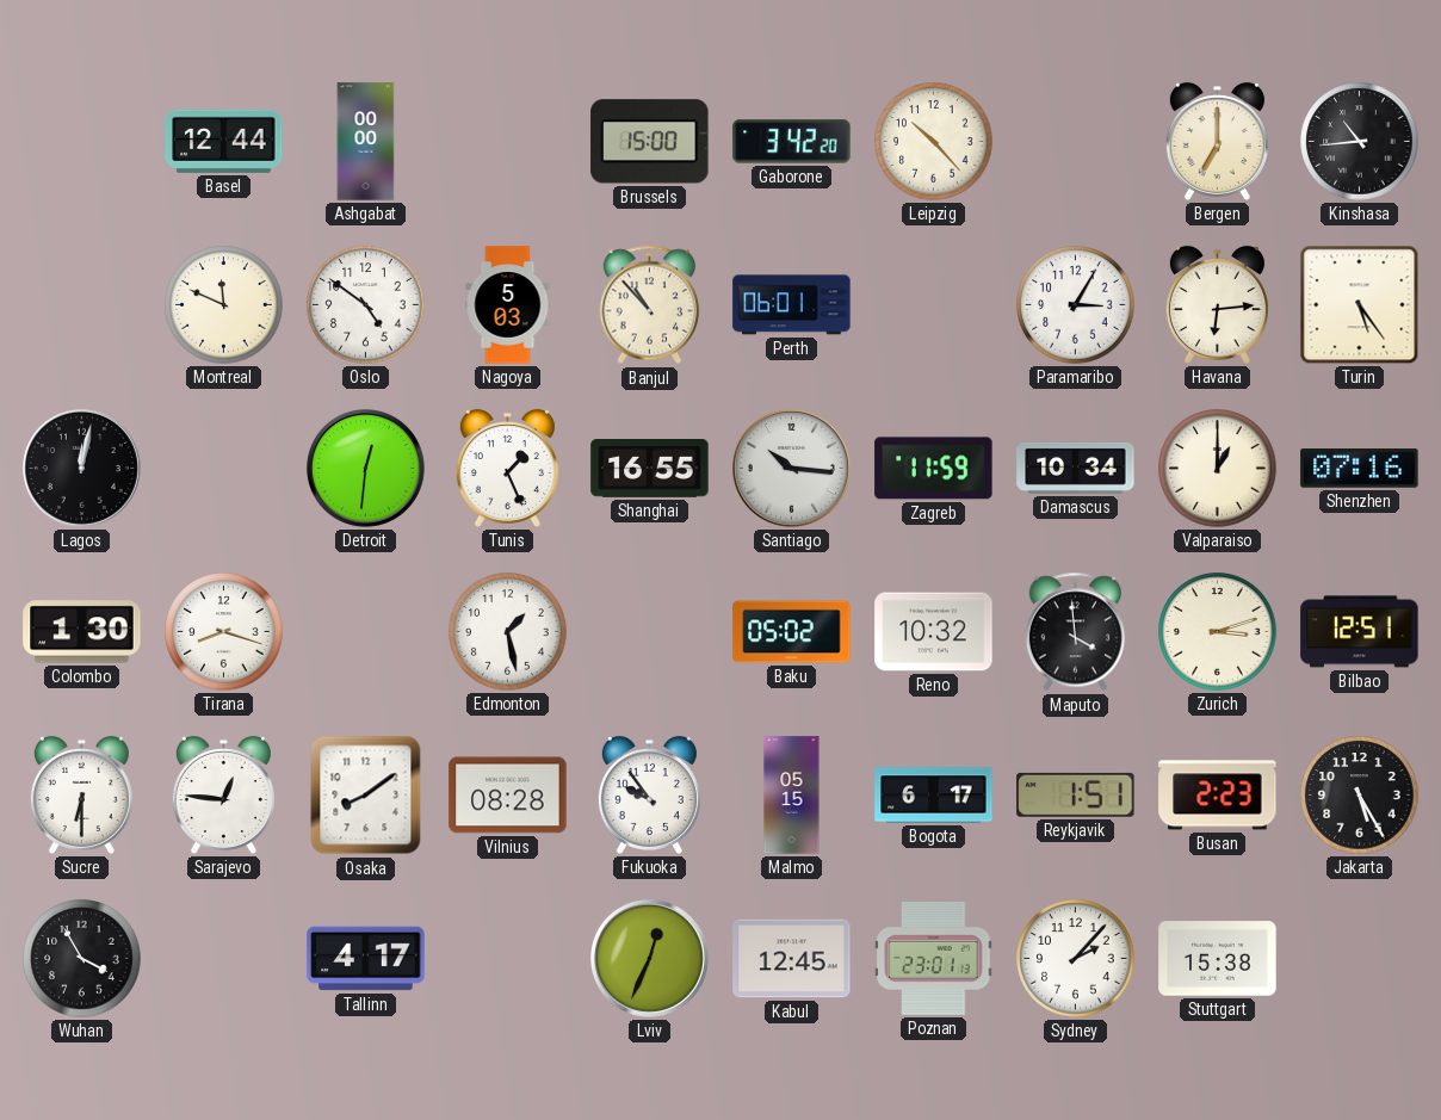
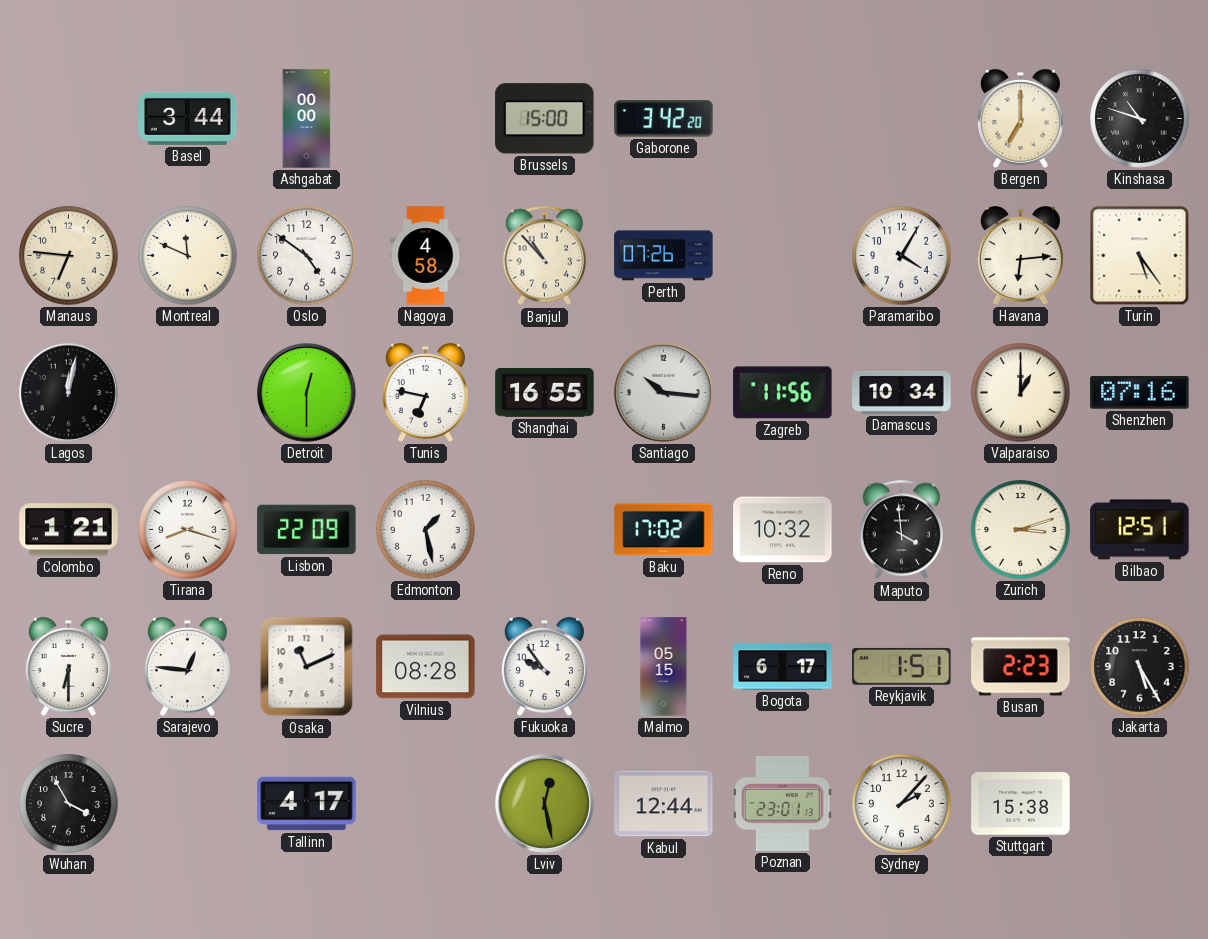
Basel: 12:44 -> 3:44
Leipzig: 10:23 -> none
Kinshasa: 10:44 -> 10:48
Manaus: none -> 6:46
Nagoya: 5:03 -> 4:58
Perth: 06:01 -> 07:26
Paramaribo: 3:05 -> 4:05
Detroit: 12:31 -> 12:30
Tunis: 1:26 -> 6:47
Zagreb: 11:59 -> 11:56
Colombo: 1:30 -> 1:21
Lisbon: none -> 22:09
Baku: 05:02 -> 17:02
Osaka: 8:09 -> 11:11
Lviv: 12:34 -> 12:28
Kabul: 12:45 -> 12:44
